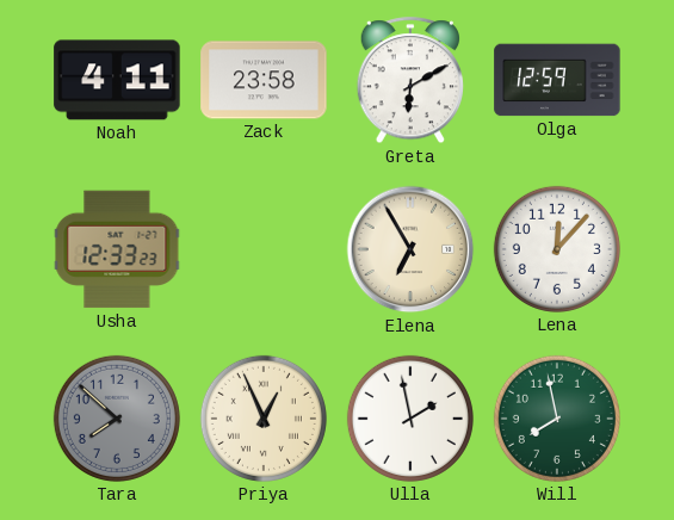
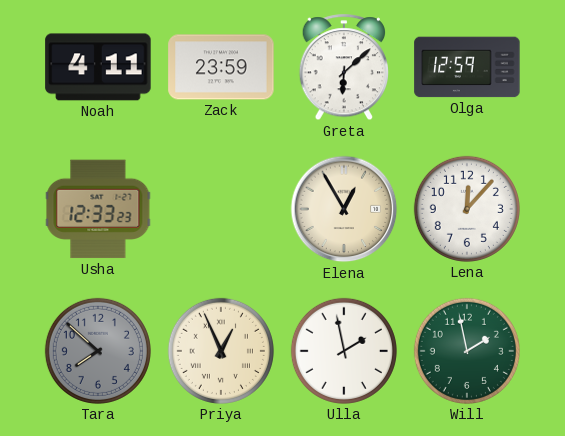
Zack: 23:58 -> 23:59
Greta: 6:10 -> 6:08
Elena: 6:55 -> 12:55
Will: 7:58 -> 1:58
